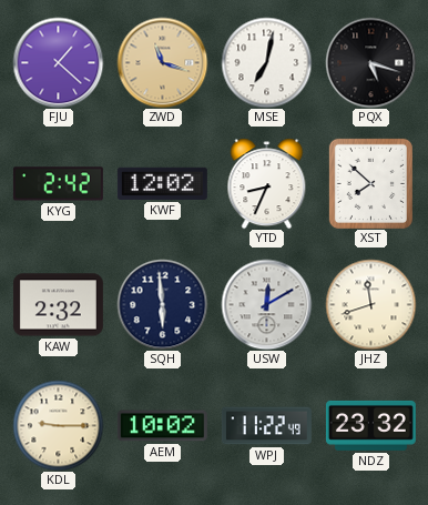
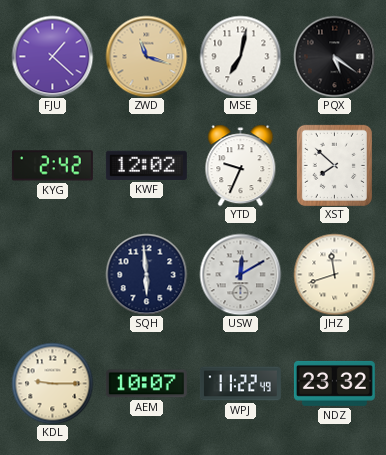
PQX: 5:18 -> 5:21
YTD: 8:34 -> 9:34
KAW: 2:32 -> none
AEM: 10:02 -> 10:07
